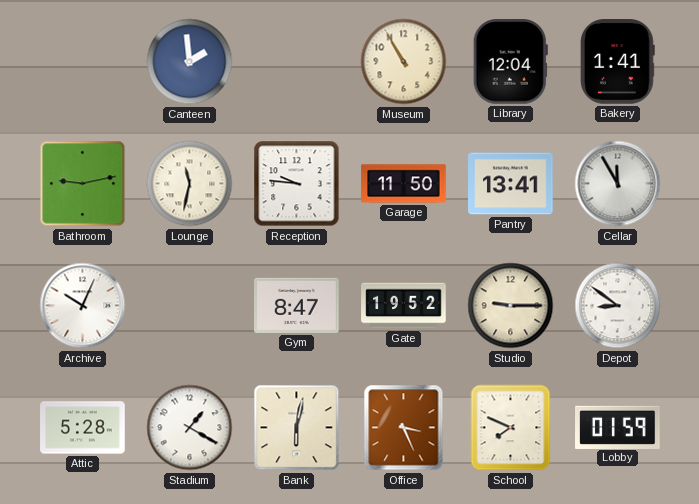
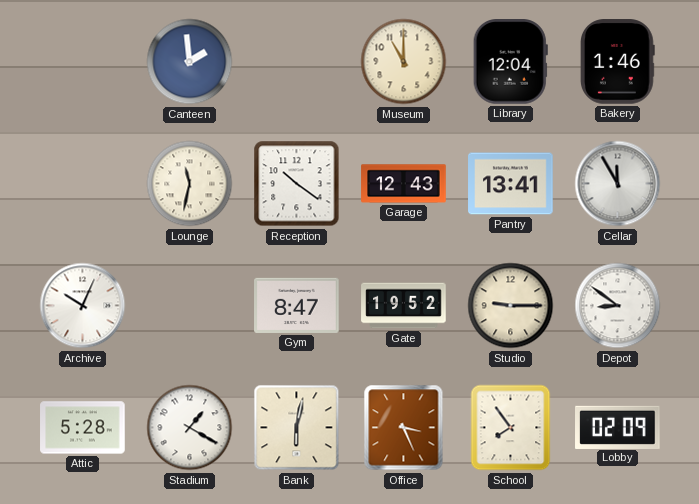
Museum: 10:55 -> 11:00
Bakery: 1:41 -> 1:46
Bathroom: 9:13 -> none
Reception: 9:46 -> 10:21
Garage: 11:50 -> 12:43
School: 7:49 -> 7:54
Lobby: 01:59 -> 02:09
